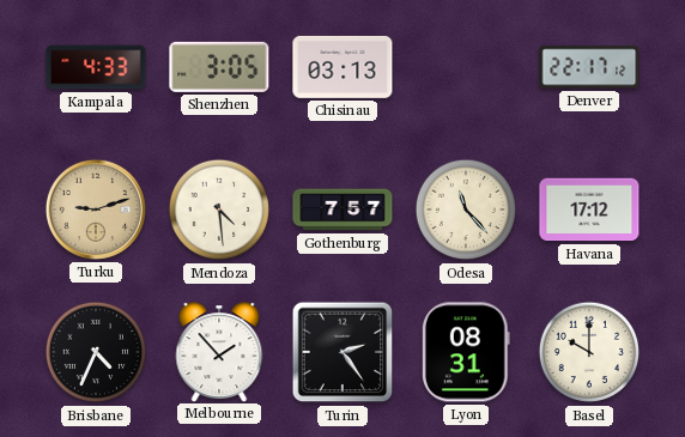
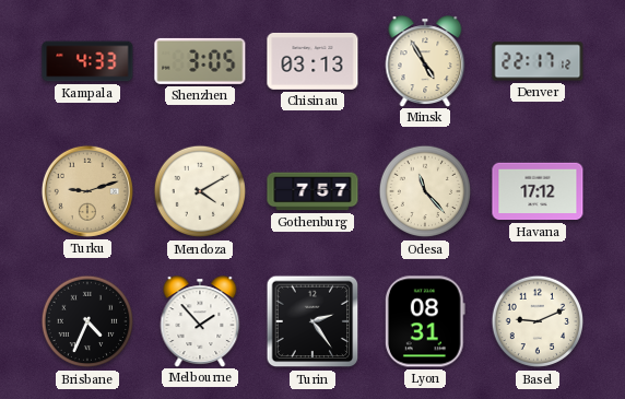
Minsk: none -> 4:55
Mendoza: 4:29 -> 4:10
Basel: 10:00 -> 9:11
